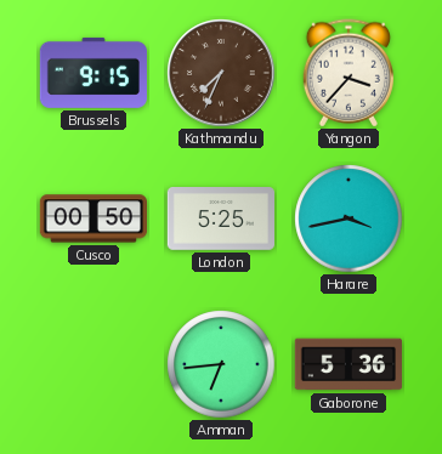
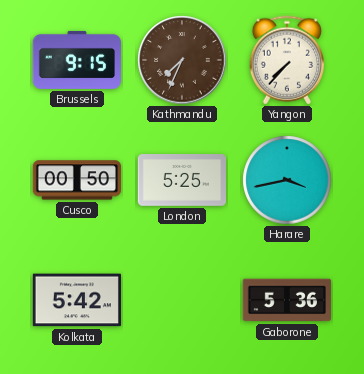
Yangon: 3:37 -> 7:37
Kolkata: none -> 5:42
Amman: 6:44 -> none
